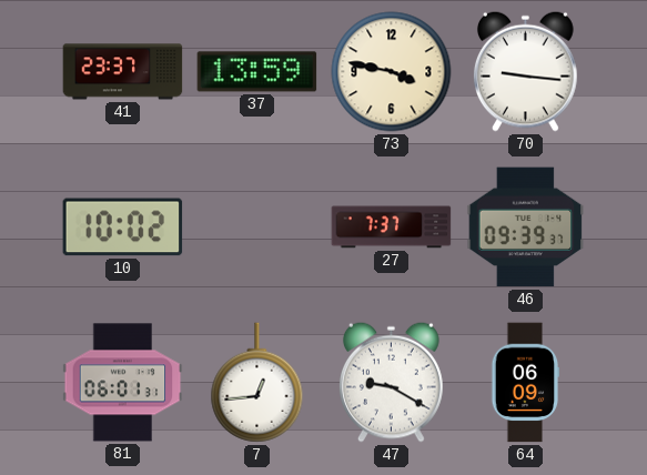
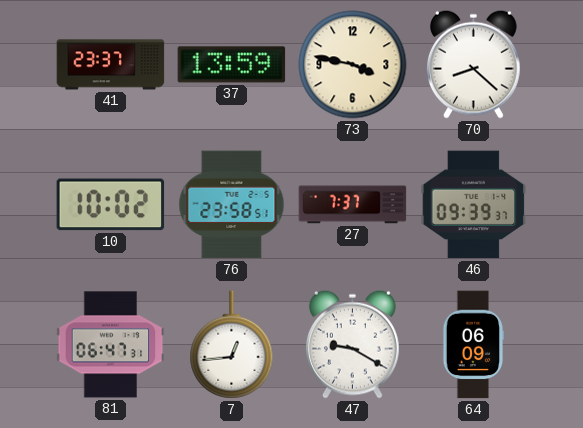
70: 9:16 -> 8:22
76: none -> 23:58
81: 06:01 -> 06:47
